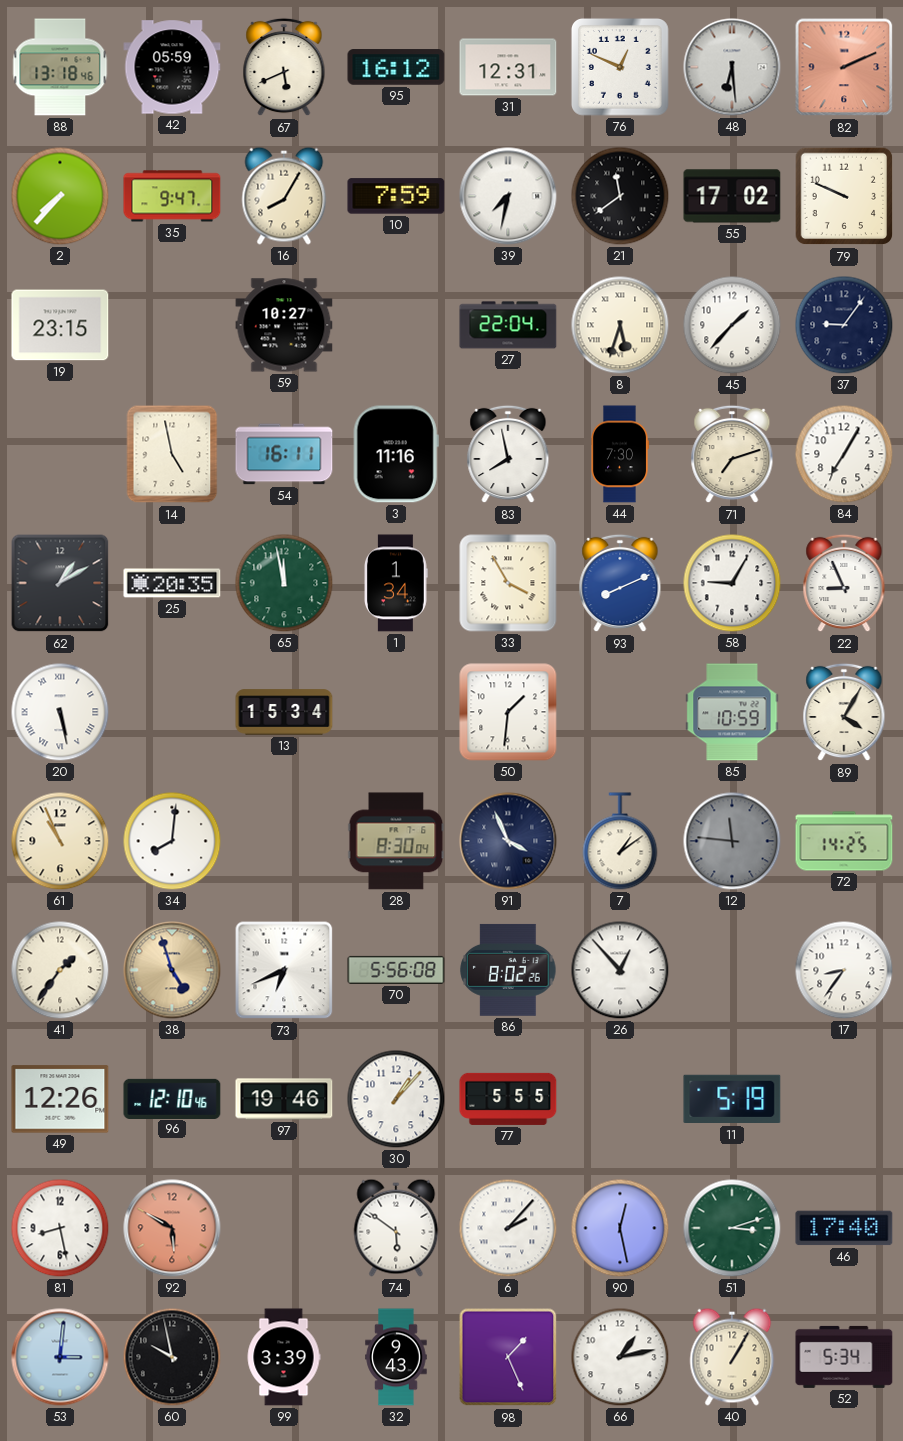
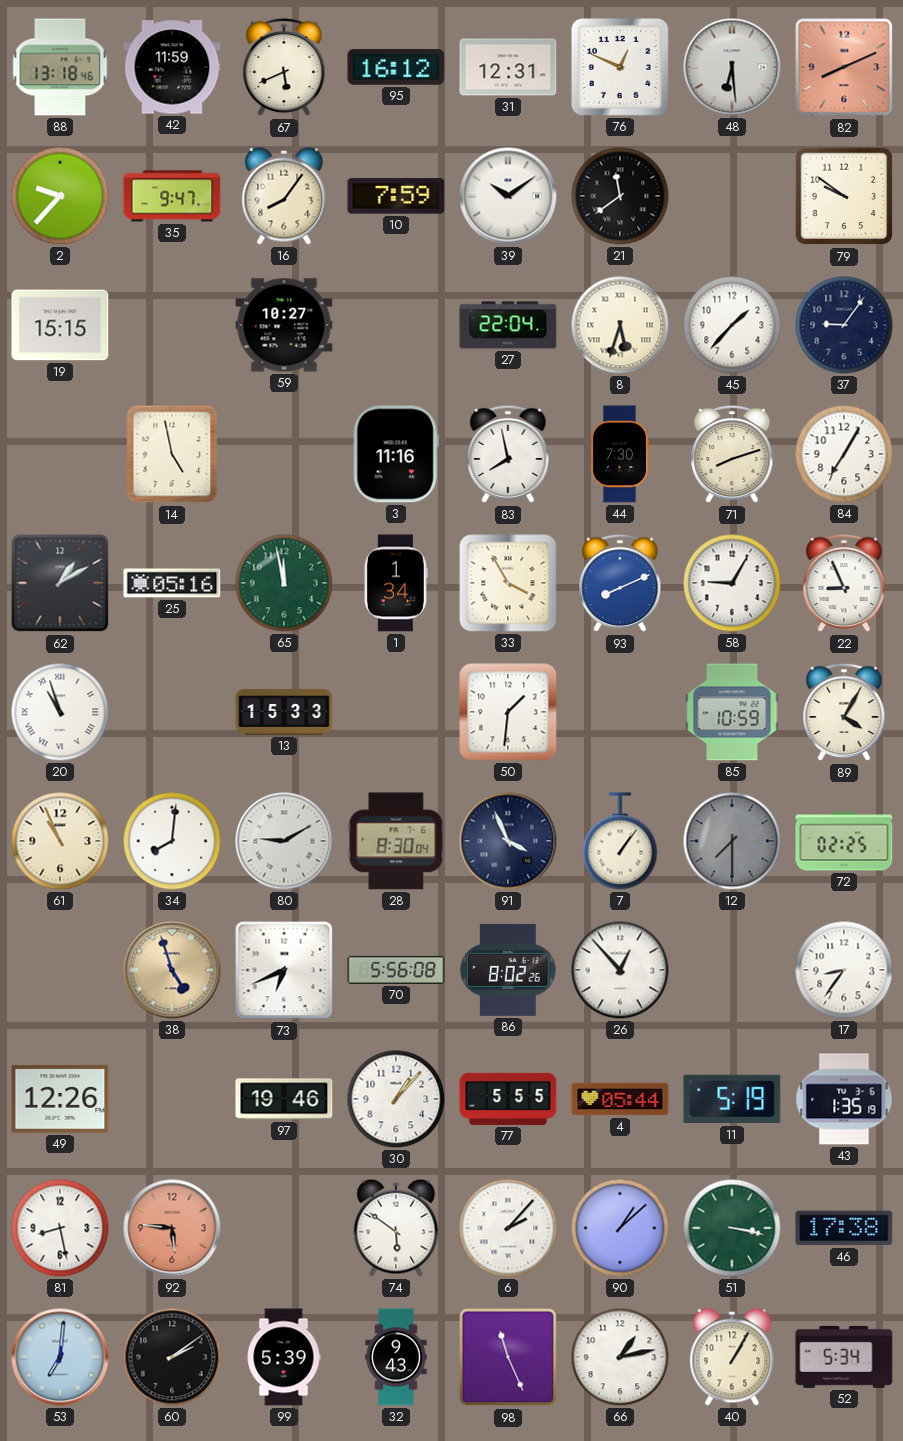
42: 05:59 -> 11:59
82: 2:11 -> 8:11
2: 7:37 -> 9:37
16: 8:05 -> 8:06
39: 7:32 -> 10:09
55: 17:02 -> none
79: 9:49 -> 9:51
19: 23:15 -> 15:15
54: 16:11 -> none
71: 7:12 -> 8:12
25: 20:35 -> 05:16
20: 5:28 -> 10:57
13: 15:34 -> 15:33
80: none -> 9:10
7: 1:09 -> 1:06
12: 11:46 -> 7:30
72: 14:25 -> 02:25
41: 1:36 -> none
96: 12:10 -> none
4: none -> 05:44
43: none -> 1:35
92: 5:50 -> 5:46
90: 12:28 -> 1:08
51: 3:12 -> 3:17
46: 17:40 -> 17:38
53: 3:01 -> 7:01
60: 9:58 -> 2:09
99: 3:39 -> 5:39
98: 1:26 -> 11:26
